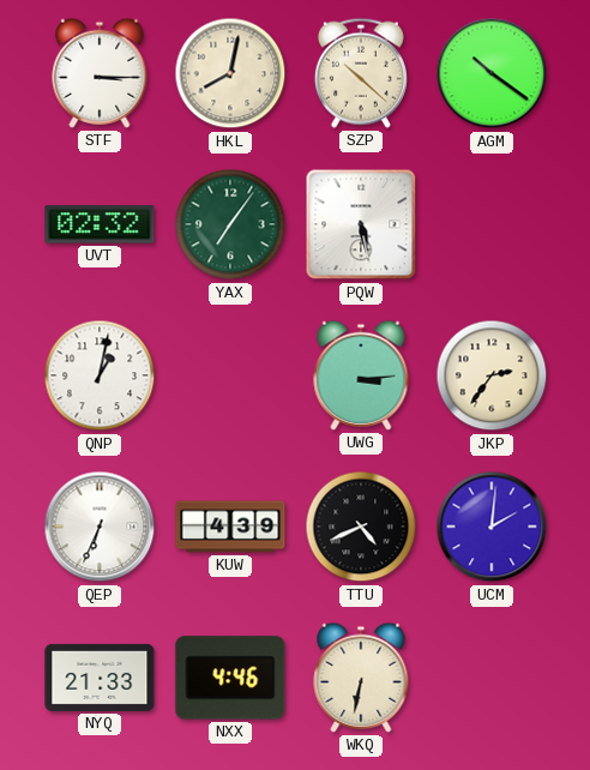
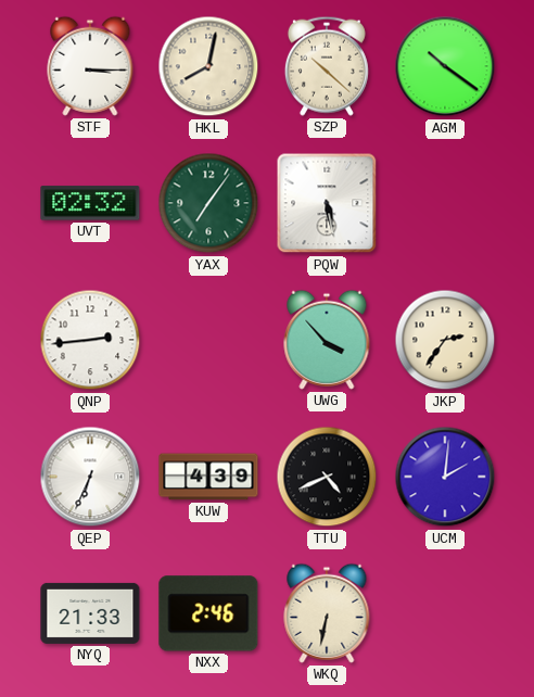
QNP: 1:02 -> 2:44
UWG: 3:14 -> 3:53
NXX: 4:46 -> 2:46
